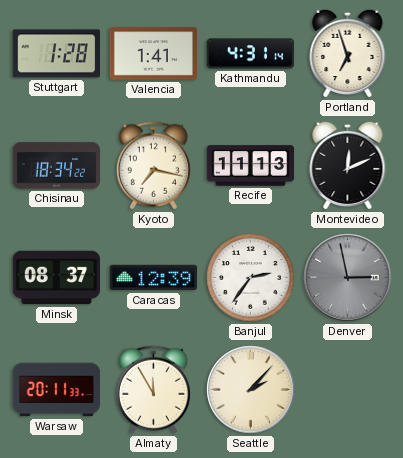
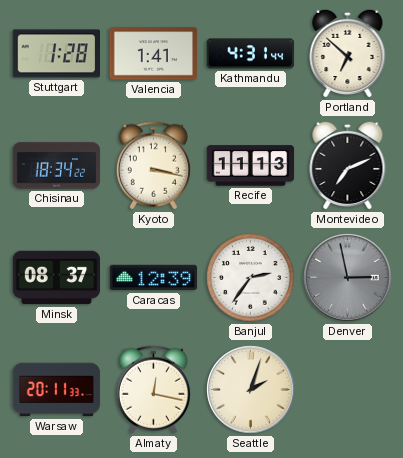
Kathmandu: 4:31:14 -> 4:31:44
Portland: 6:57 -> 6:52
Kyoto: 7:17 -> 3:17
Montevideo: 12:11 -> 7:11
Almaty: 11:55 -> 12:17
Seattle: 2:07 -> 2:03
